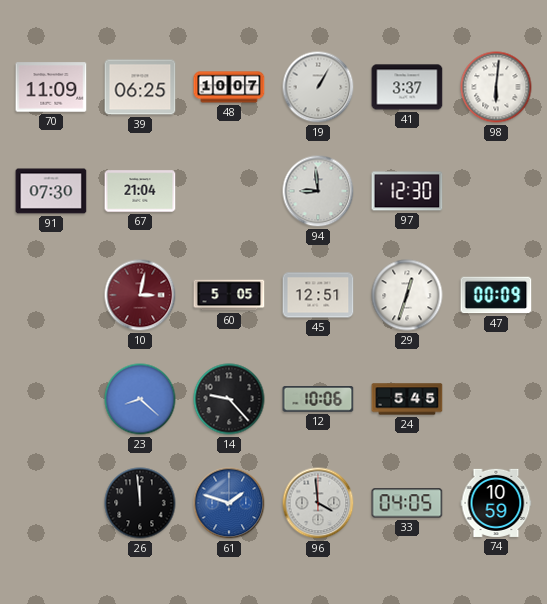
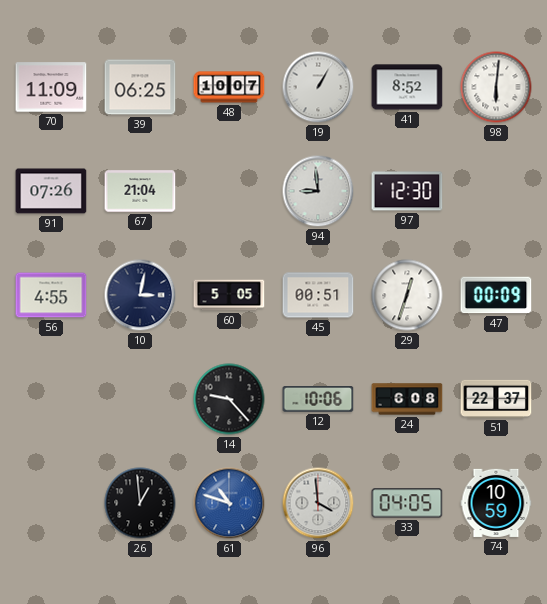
41: 3:37 -> 8:52
91: 07:30 -> 07:26
56: none -> 4:55
10 dial: burgundy -> navy
45: 12:51 -> 00:51
23: 8:22 -> none
24: 5:45 -> 6:08
51: none -> 22:37
26: 11:59 -> 12:59
61: 1:48 -> 10:48
